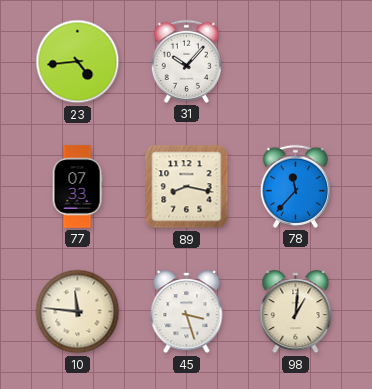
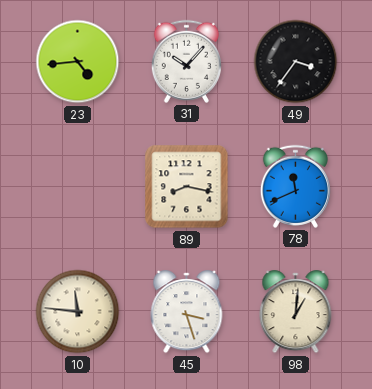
49: none -> 3:36
77: 07:33 -> none
78: 11:37 -> 11:41
